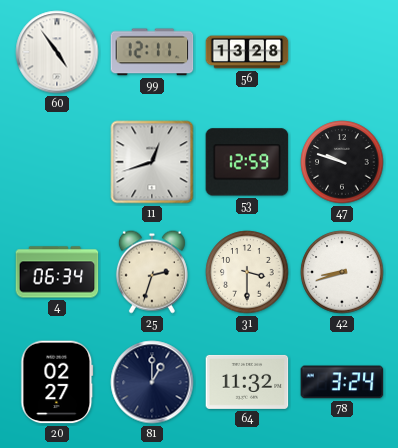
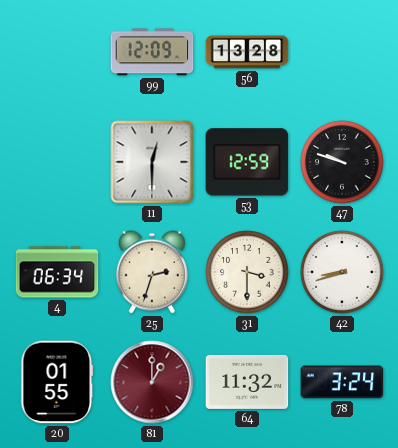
60: 4:54 -> none
99: 12:11 -> 12:09
11: 12:42 -> 12:30
20: 02:27 -> 01:55
81 dial: navy -> burgundy
